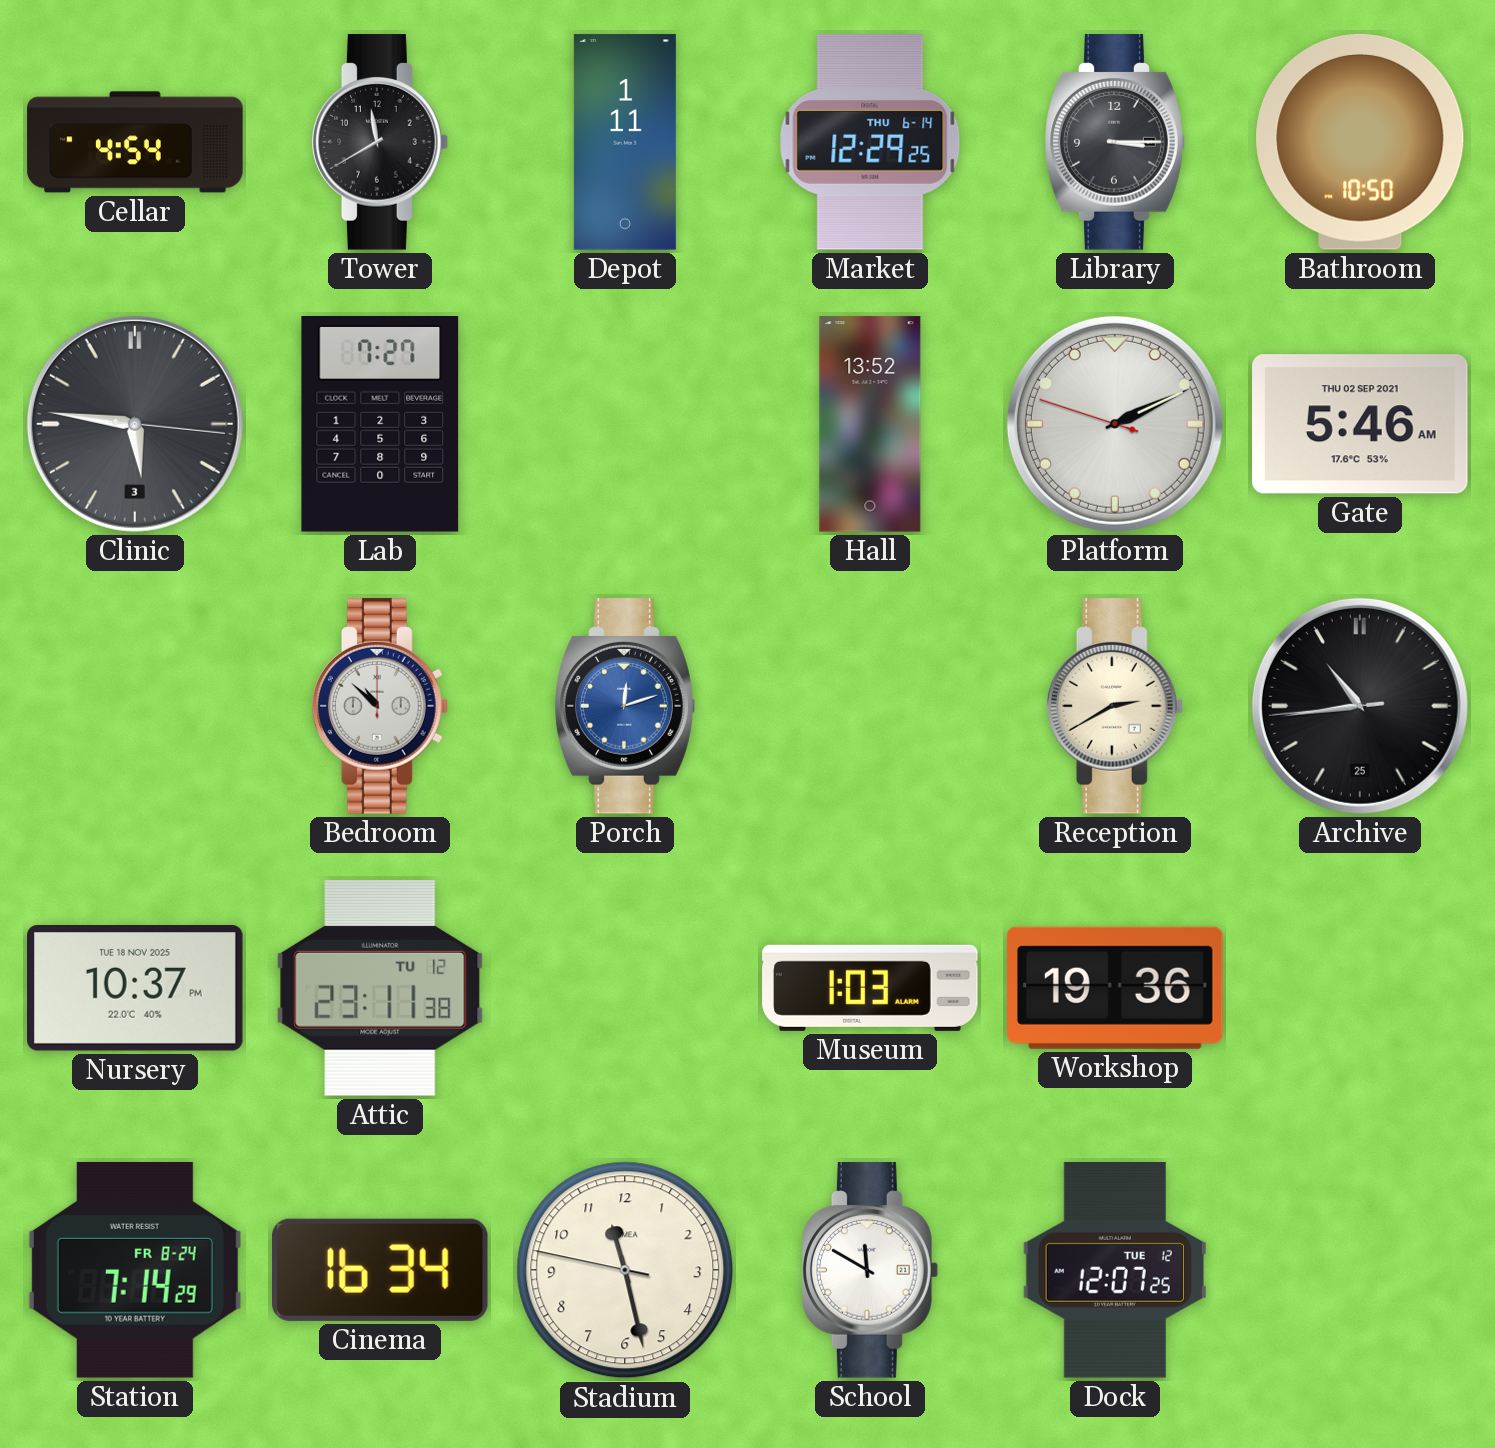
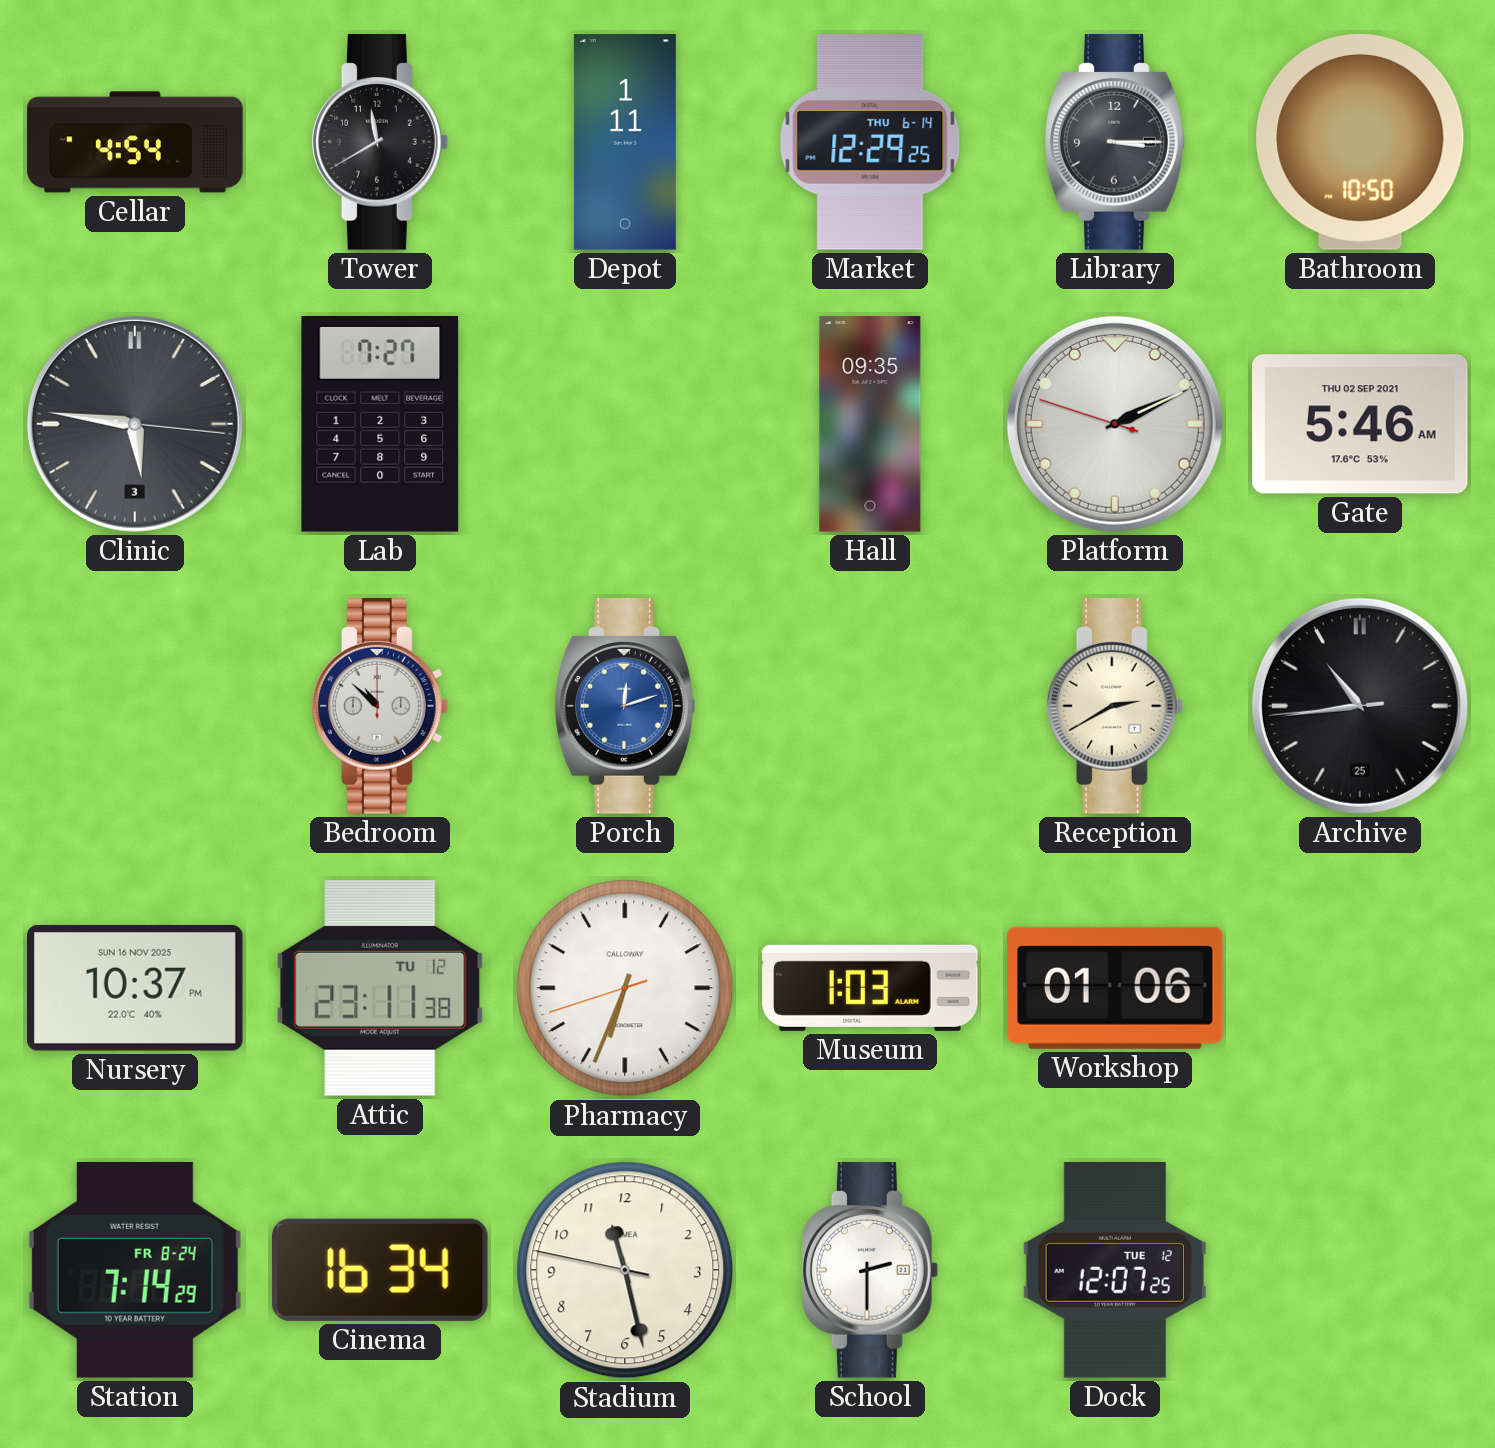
Hall: 13:52 -> 09:35
Nursery date: TUE 18 NOV 2025 -> SUN 16 NOV 2025
Pharmacy: none -> 6:33
Workshop: 19:36 -> 01:06
School: 11:50 -> 2:30
